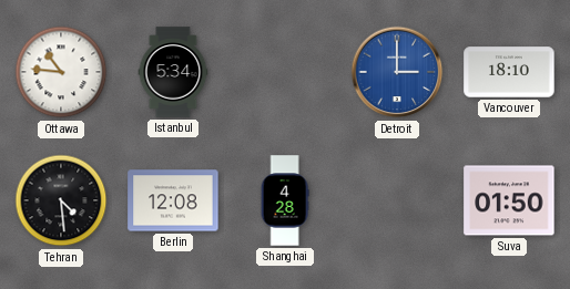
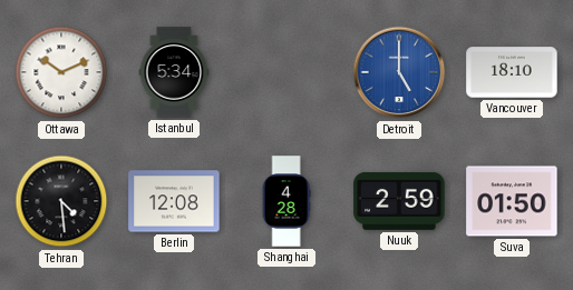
Ottawa: 10:46 -> 10:11
Detroit: 3:00 -> 5:00
Nuuk: none -> 2:59
